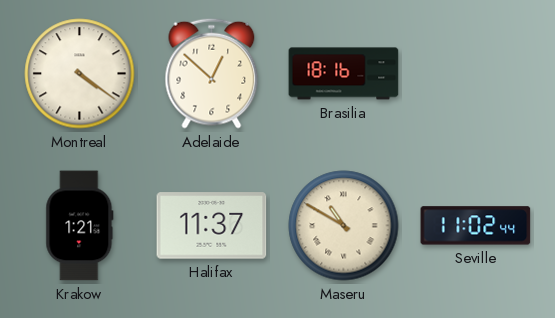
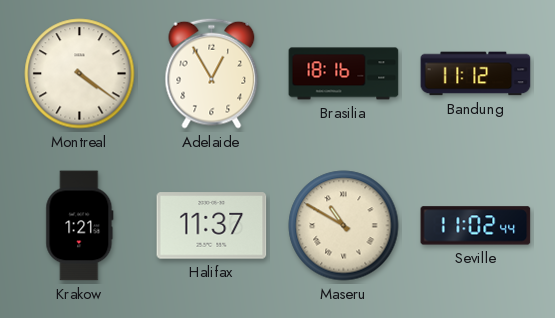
Adelaide: 12:52 -> 12:55
Bandung: none -> 11:12
